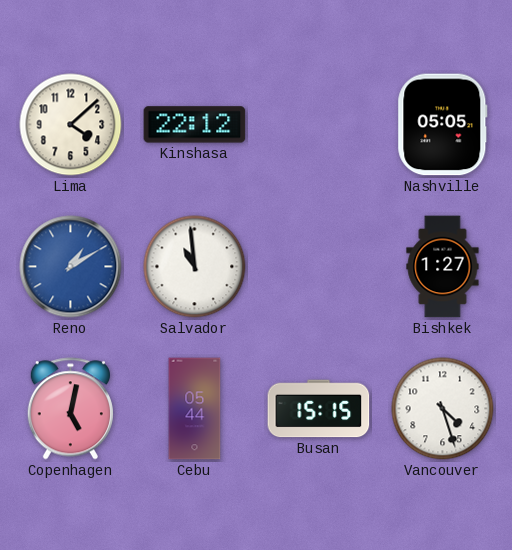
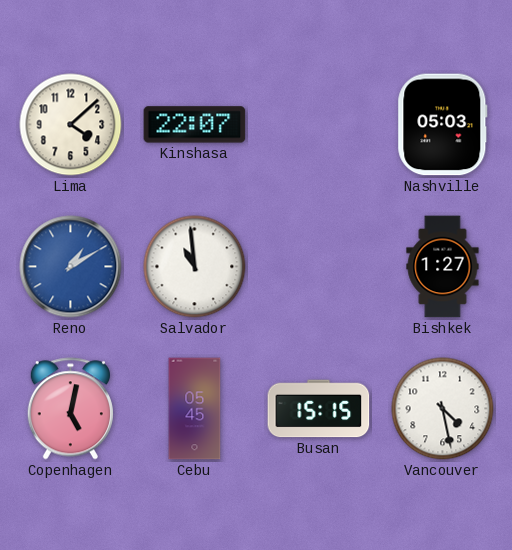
Kinshasa: 22:12 -> 22:07
Nashville: 05:05 -> 05:03
Cebu: 05:44 -> 05:45
Vancouver: 4:27 -> 4:28
